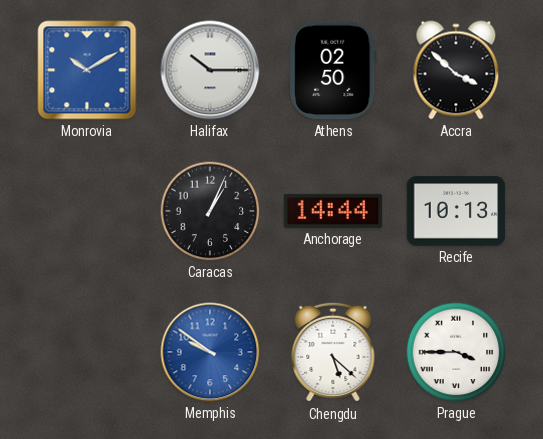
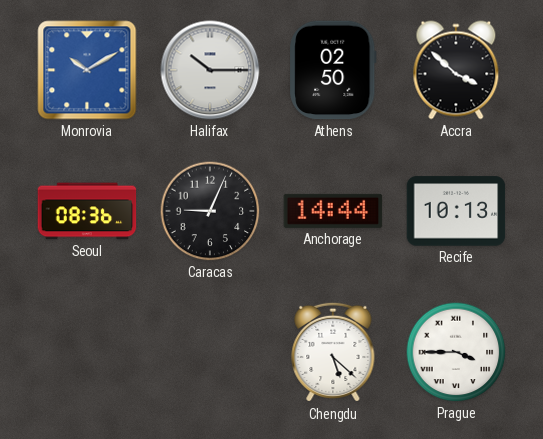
Seoul: none -> 08:36
Caracas: 1:04 -> 9:04
Memphis: 9:51 -> none
